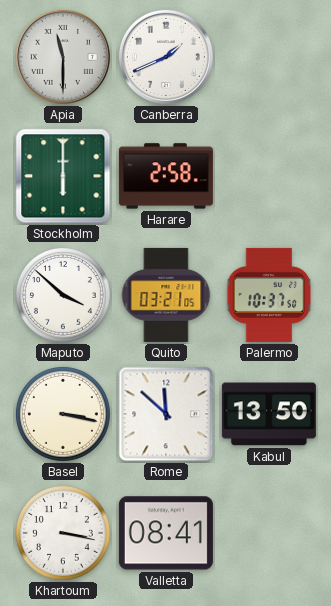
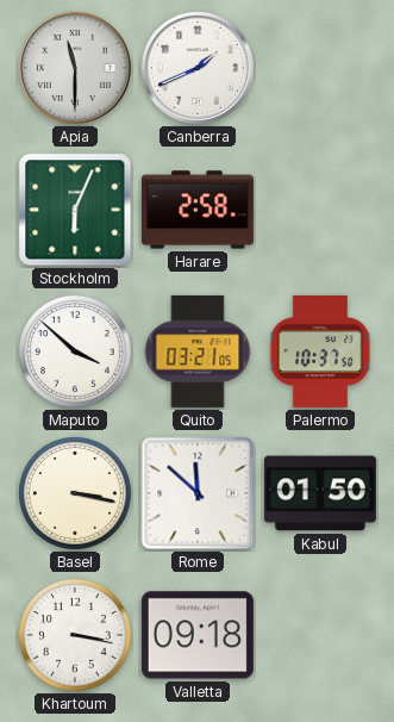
Stockholm: 6:00 -> 6:04
Kabul: 13:50 -> 01:50
Valletta: 08:41 -> 09:18
